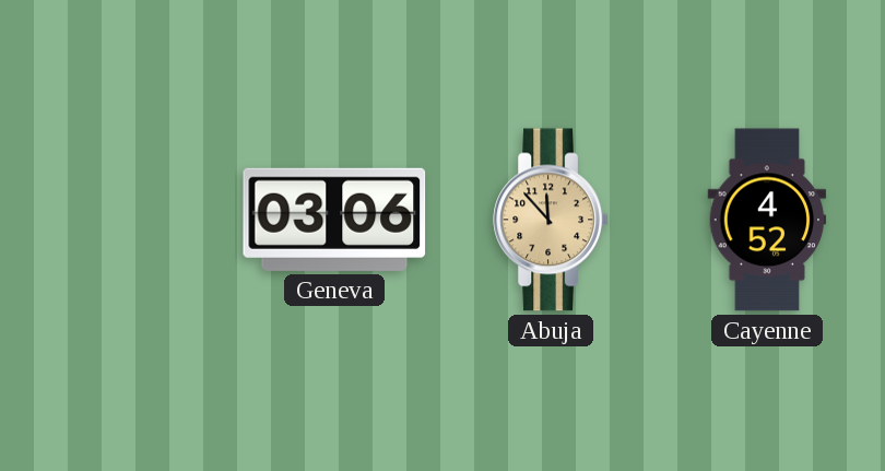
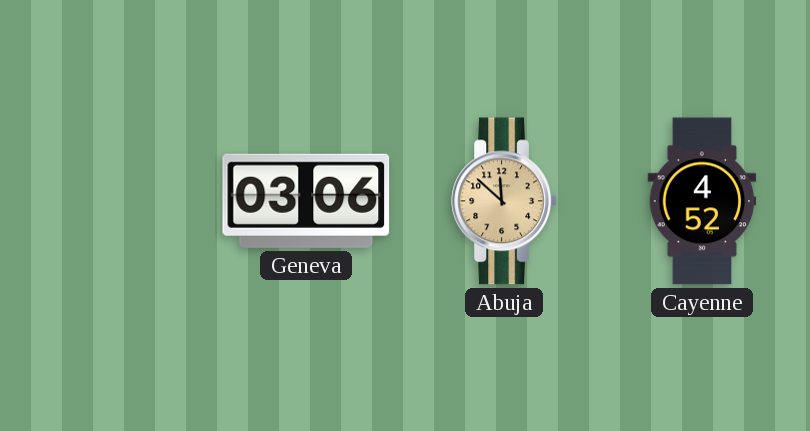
Abuja: 11:53 -> 11:52
